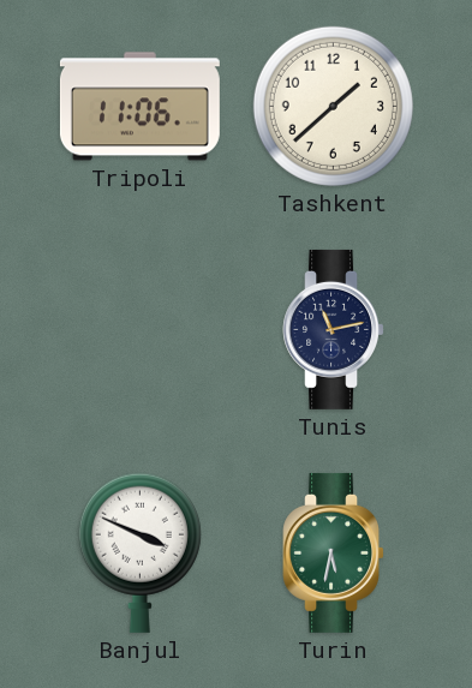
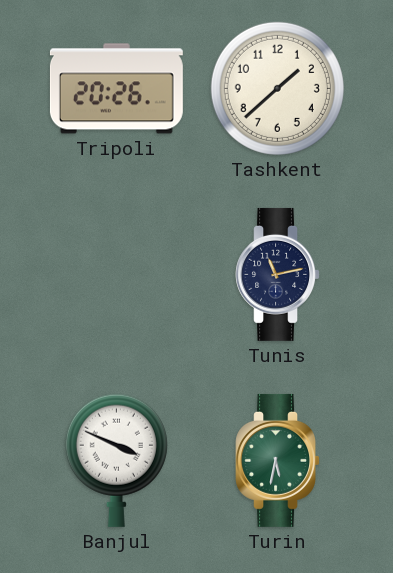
Tripoli: 11:06 -> 20:26
